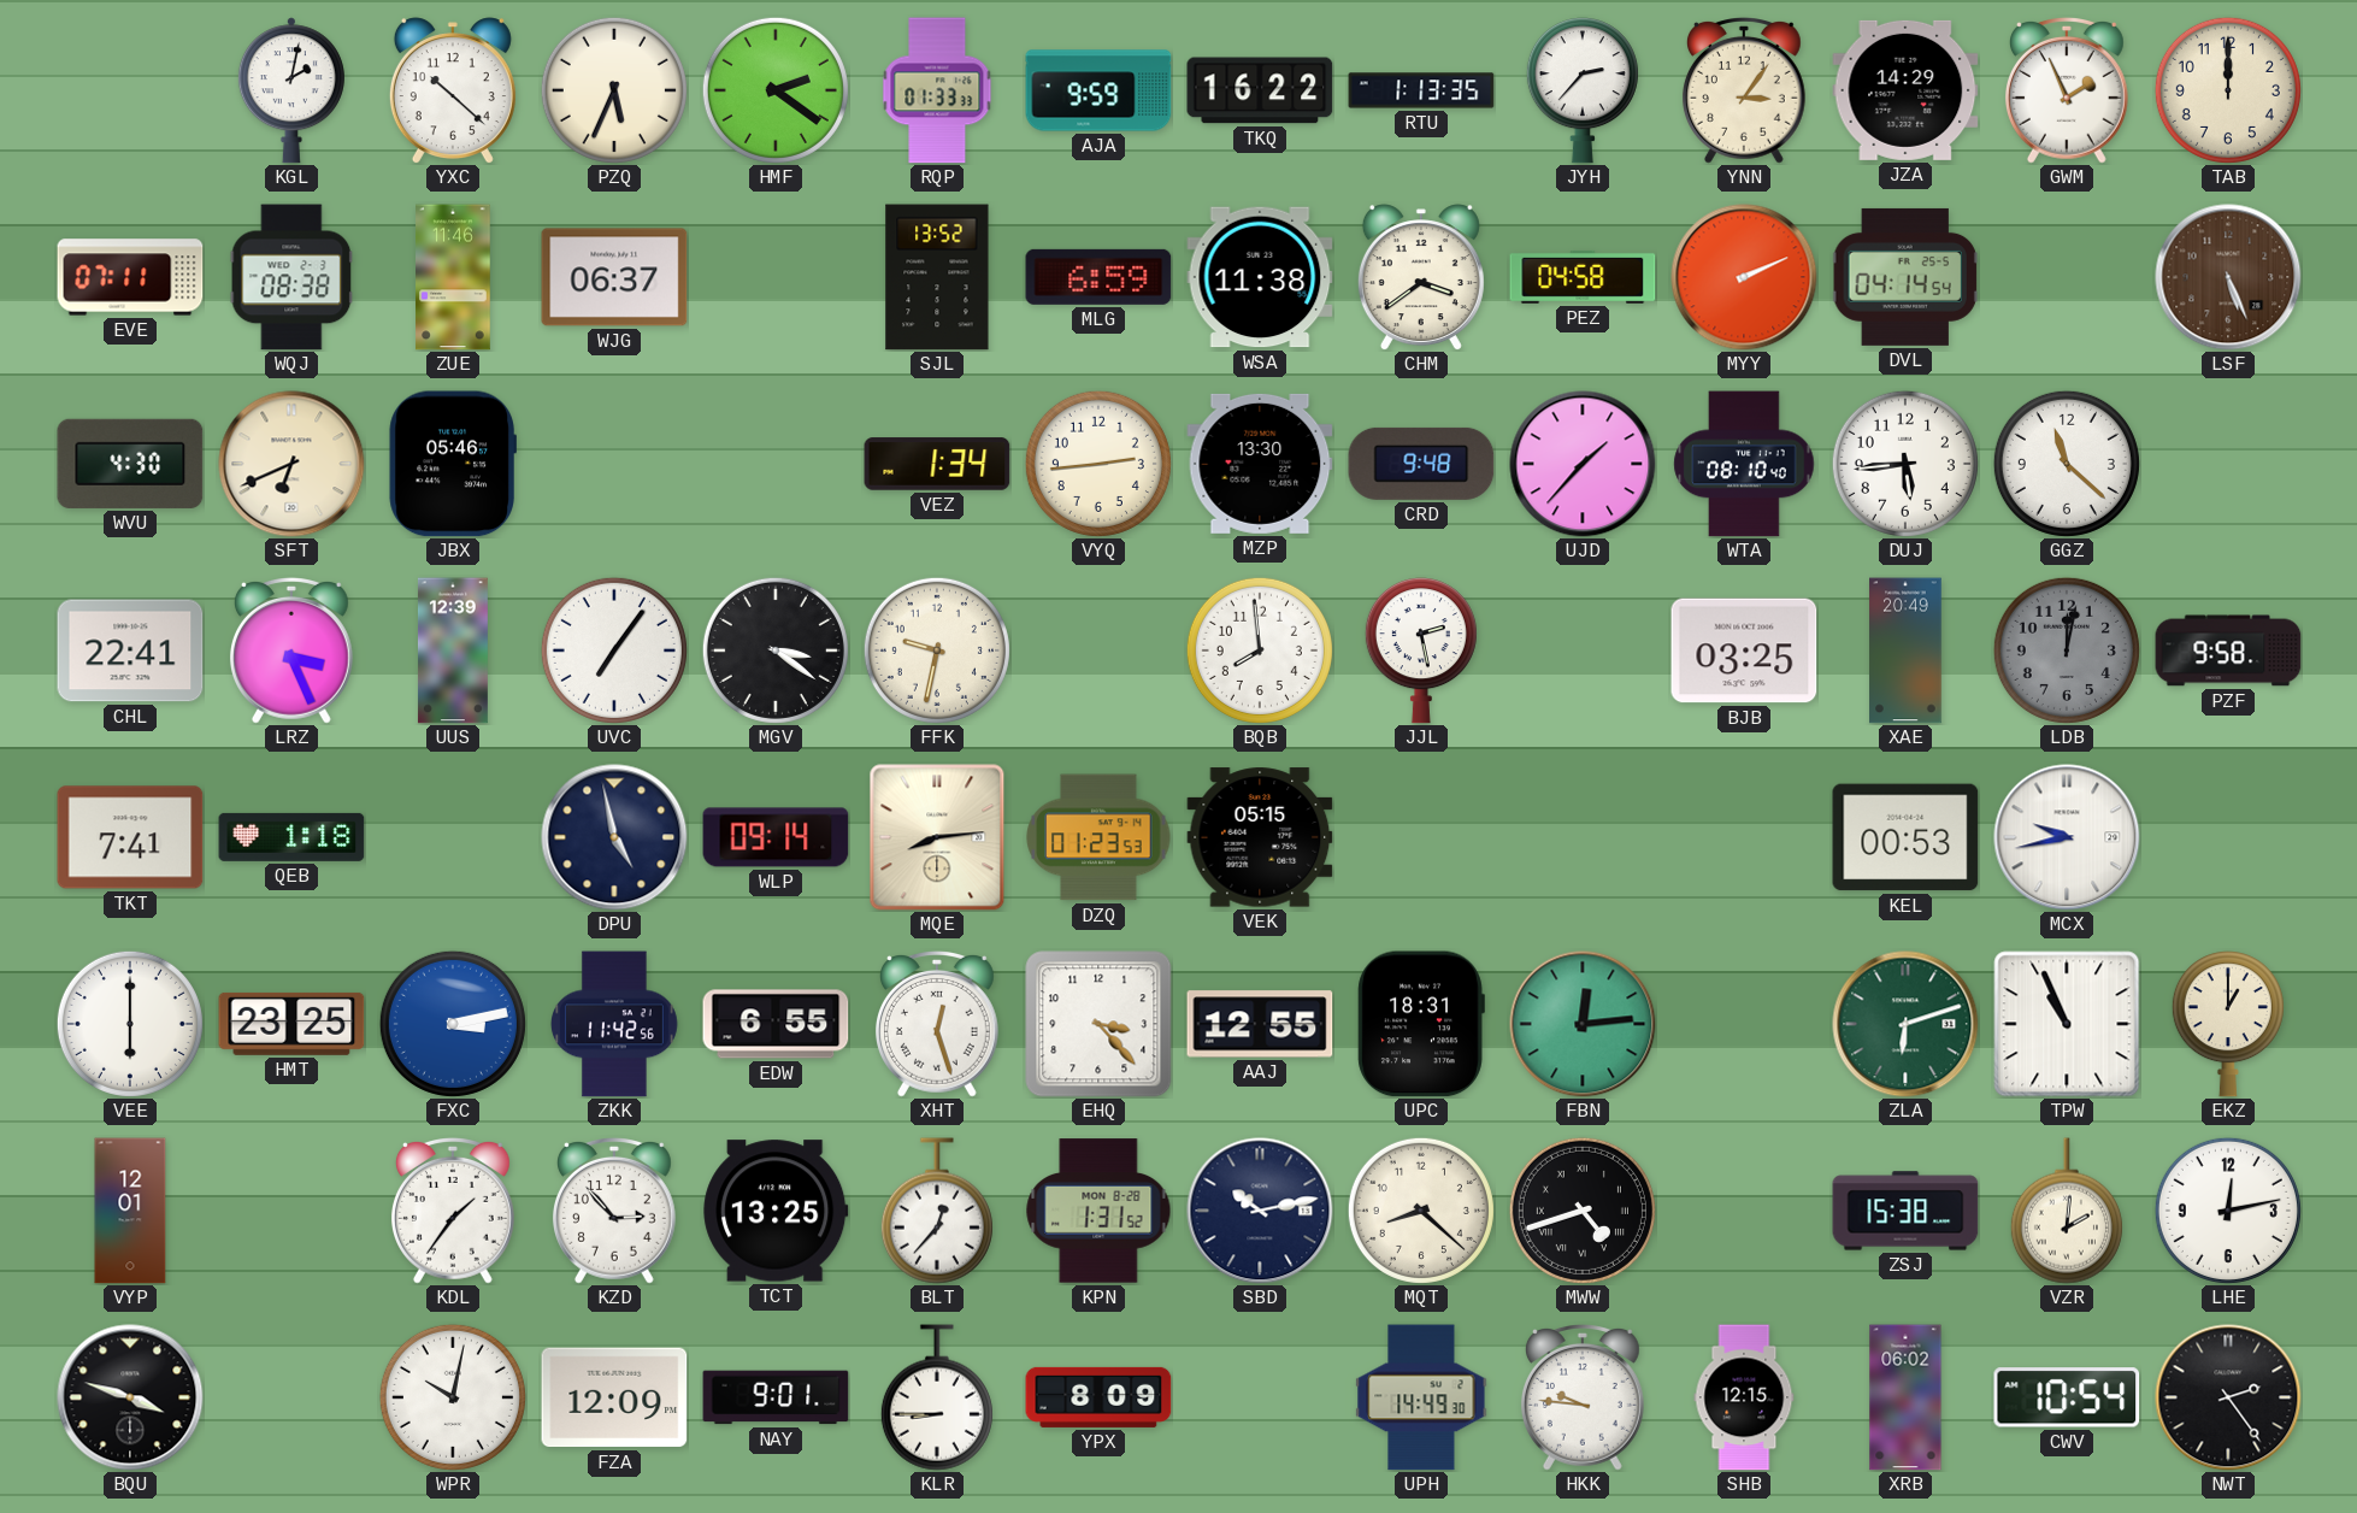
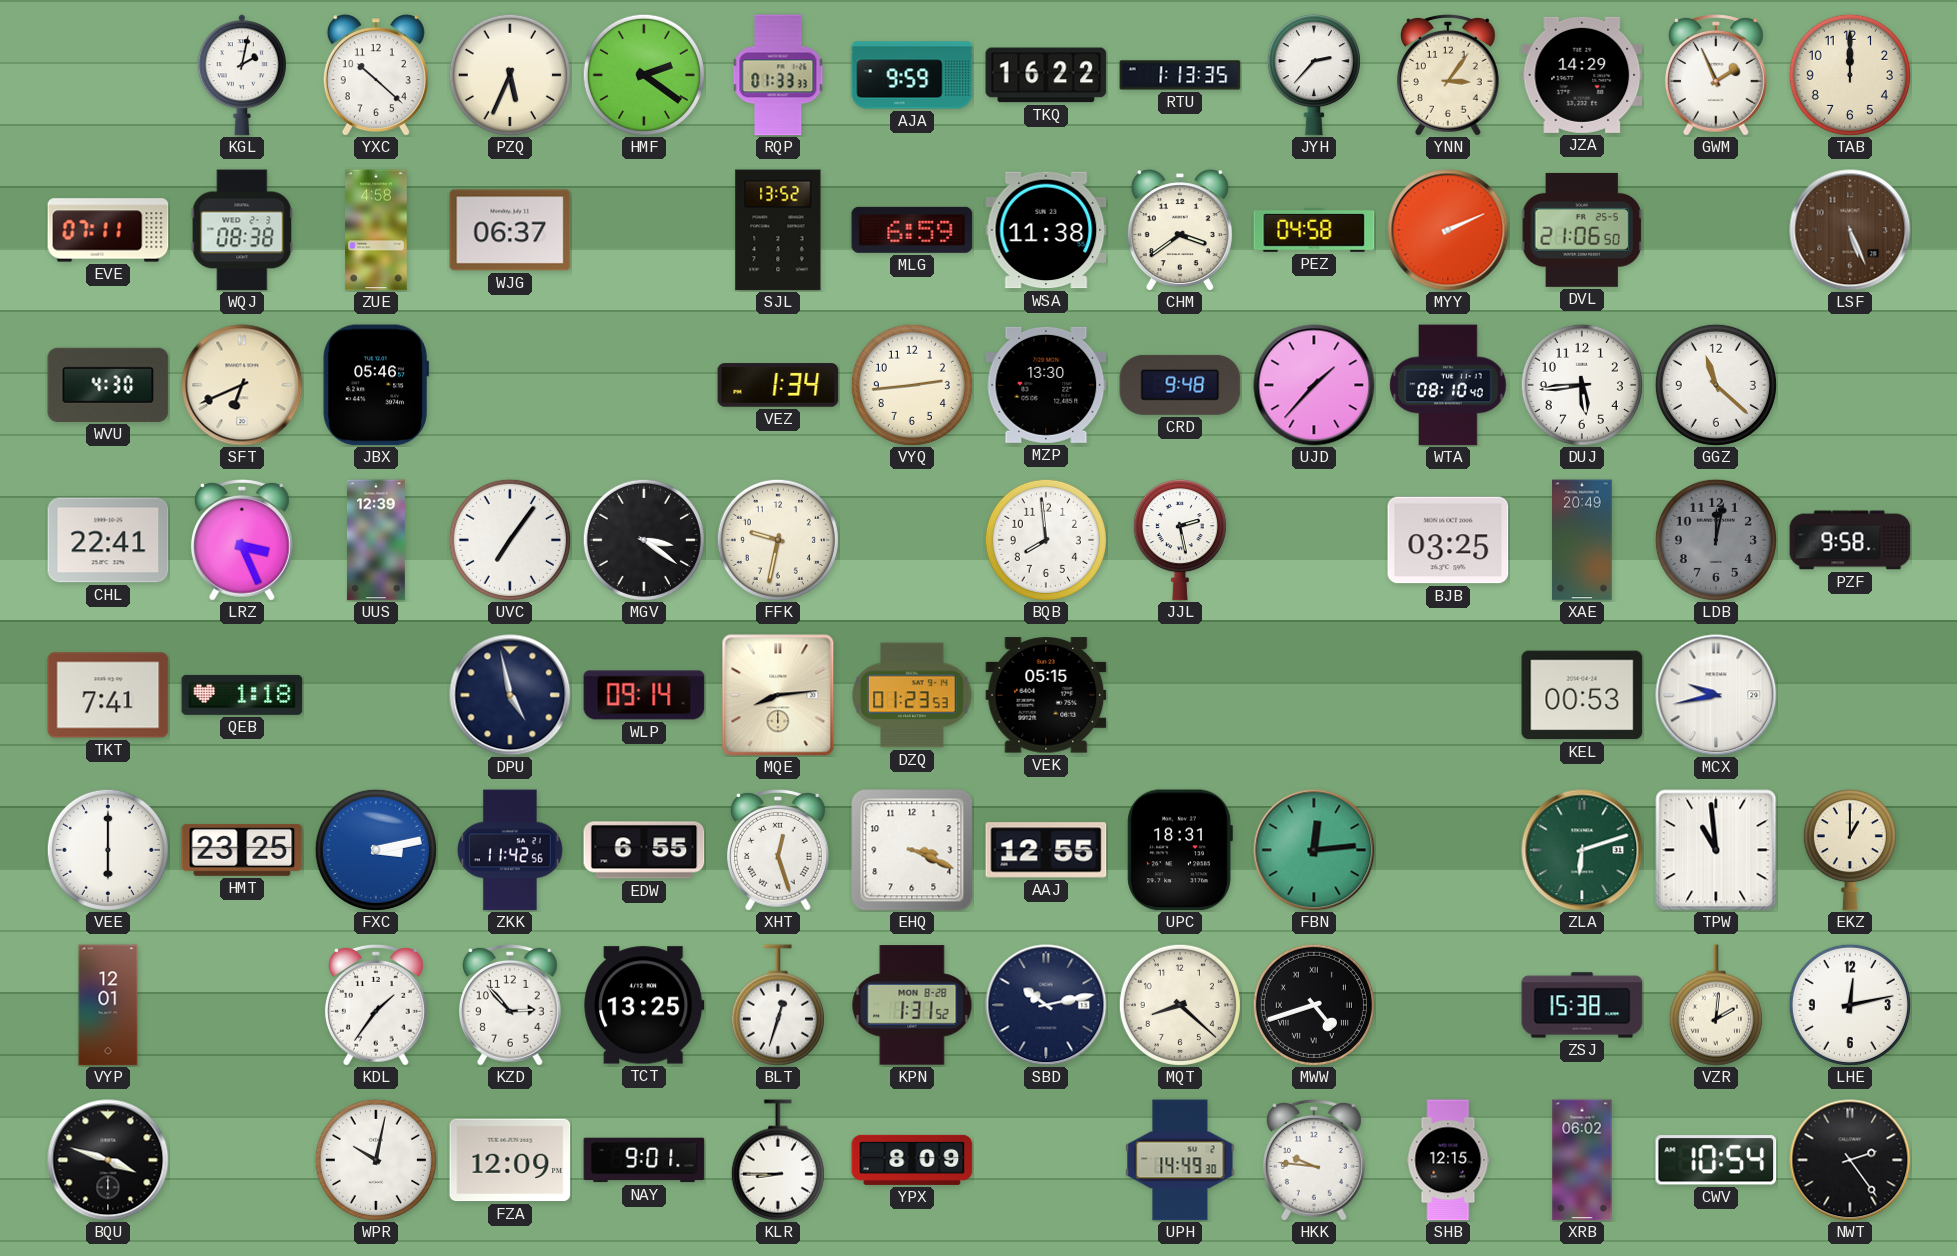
ZUE: 11:46 -> 4:58
DVL: 04:14 -> 21:06
EHQ: 3:23 -> 3:19
TPW: 10:56 -> 10:59
BLT: 12:37 -> 12:33
